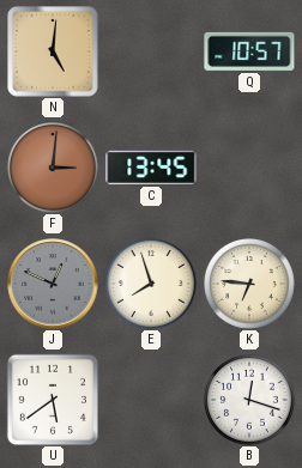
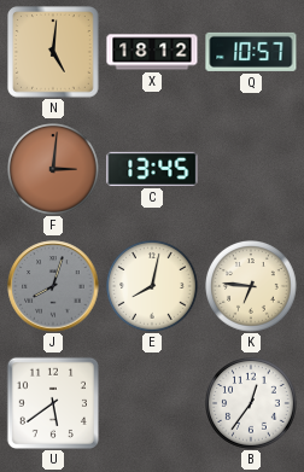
X: none -> 18:12
J: 12:49 -> 8:03
E: 7:57 -> 8:02
B: 12:18 -> 12:36
